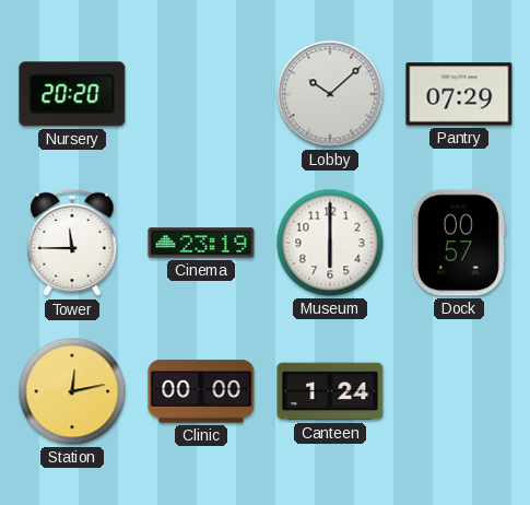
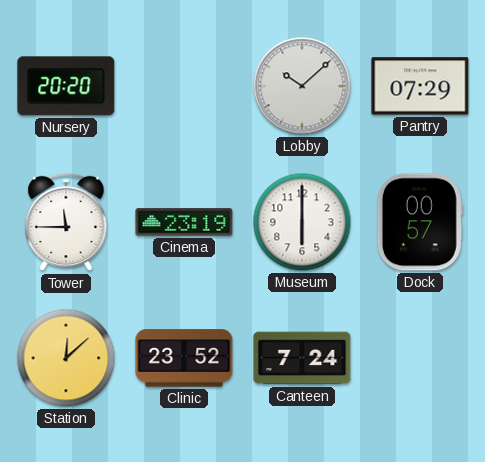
Station: 12:13 -> 12:08
Clinic: 00:00 -> 23:52
Canteen: 1:24 -> 7:24
